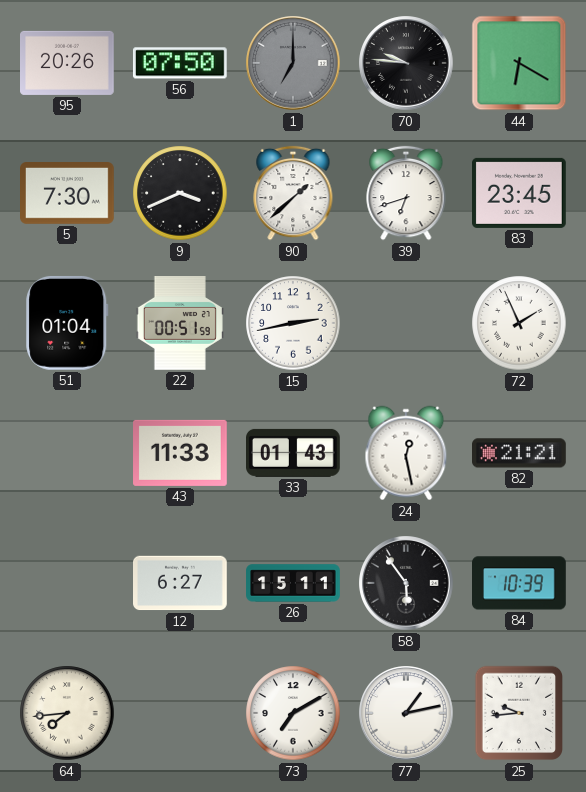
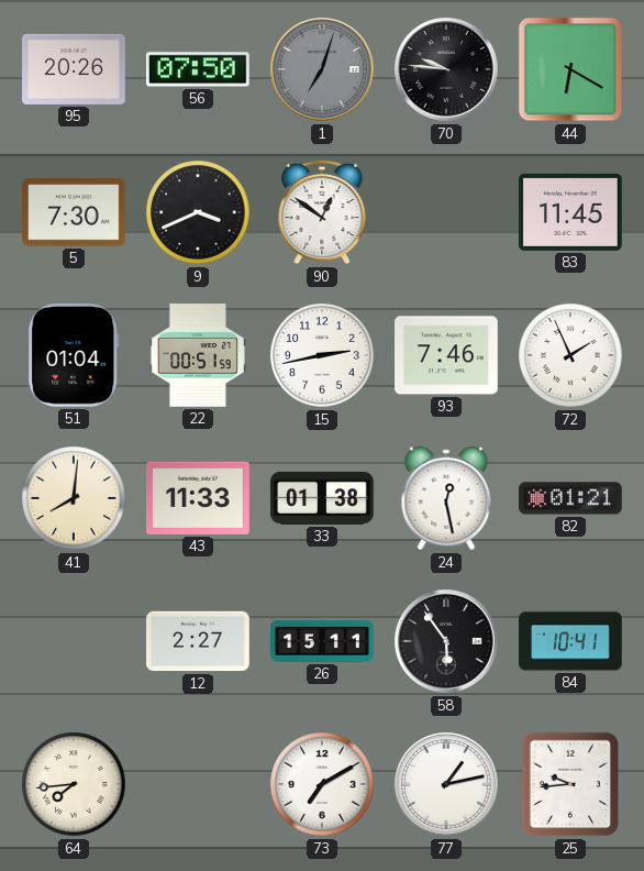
1: 7:00 -> 7:03
90: 1:38 -> 12:51
39: 6:42 -> none
83: 23:45 -> 11:45
93: none -> 7:46
41: none -> 8:01
33: 01:43 -> 01:38
82: 21:21 -> 01:21
12: 6:27 -> 2:27
84: 10:39 -> 10:41
